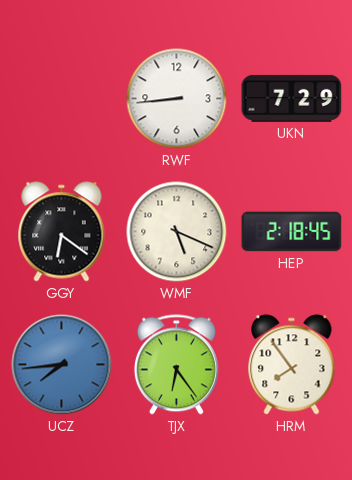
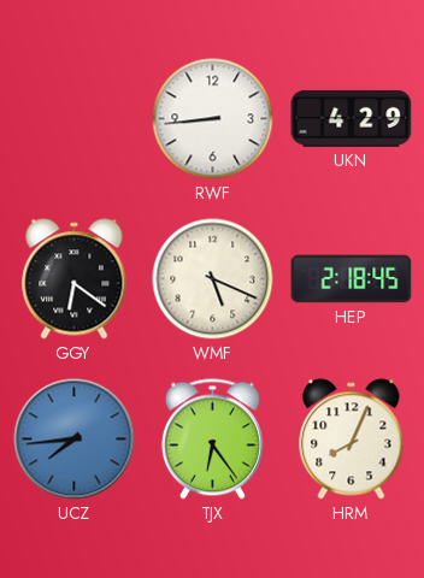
UKN: 7:29 -> 4:29
HRM: 7:54 -> 8:04
